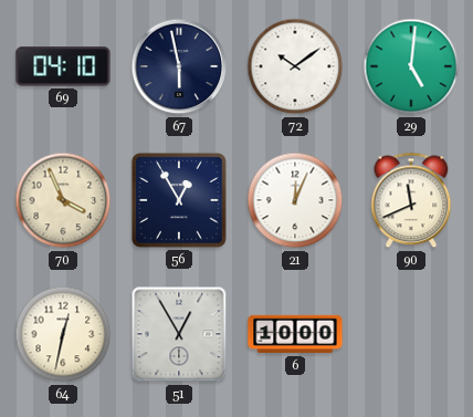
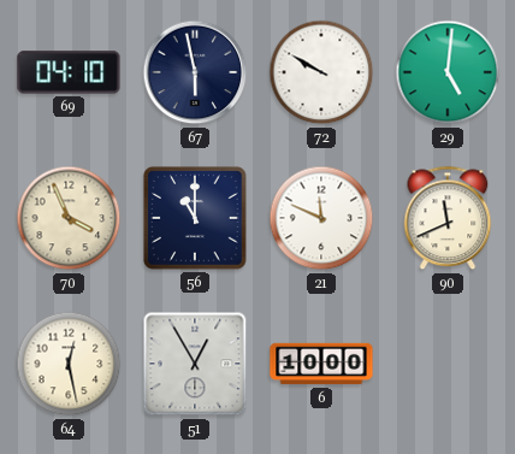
72: 10:09 -> 9:50
56: 12:55 -> 11:00
21: 12:04 -> 11:49
64: 12:32 -> 12:28
